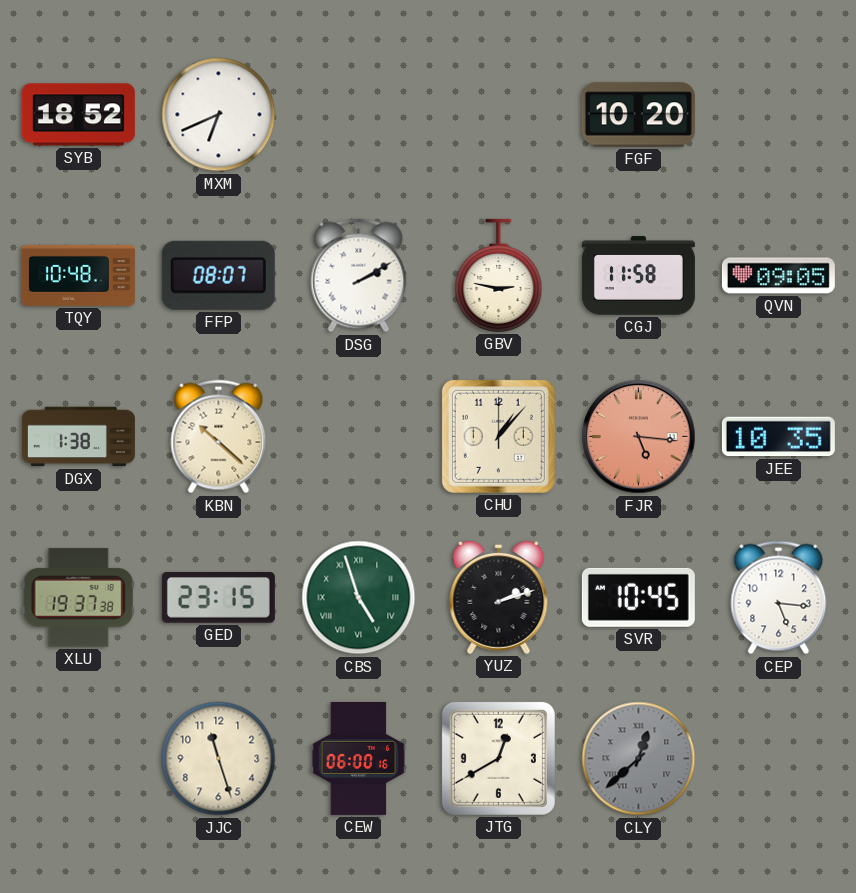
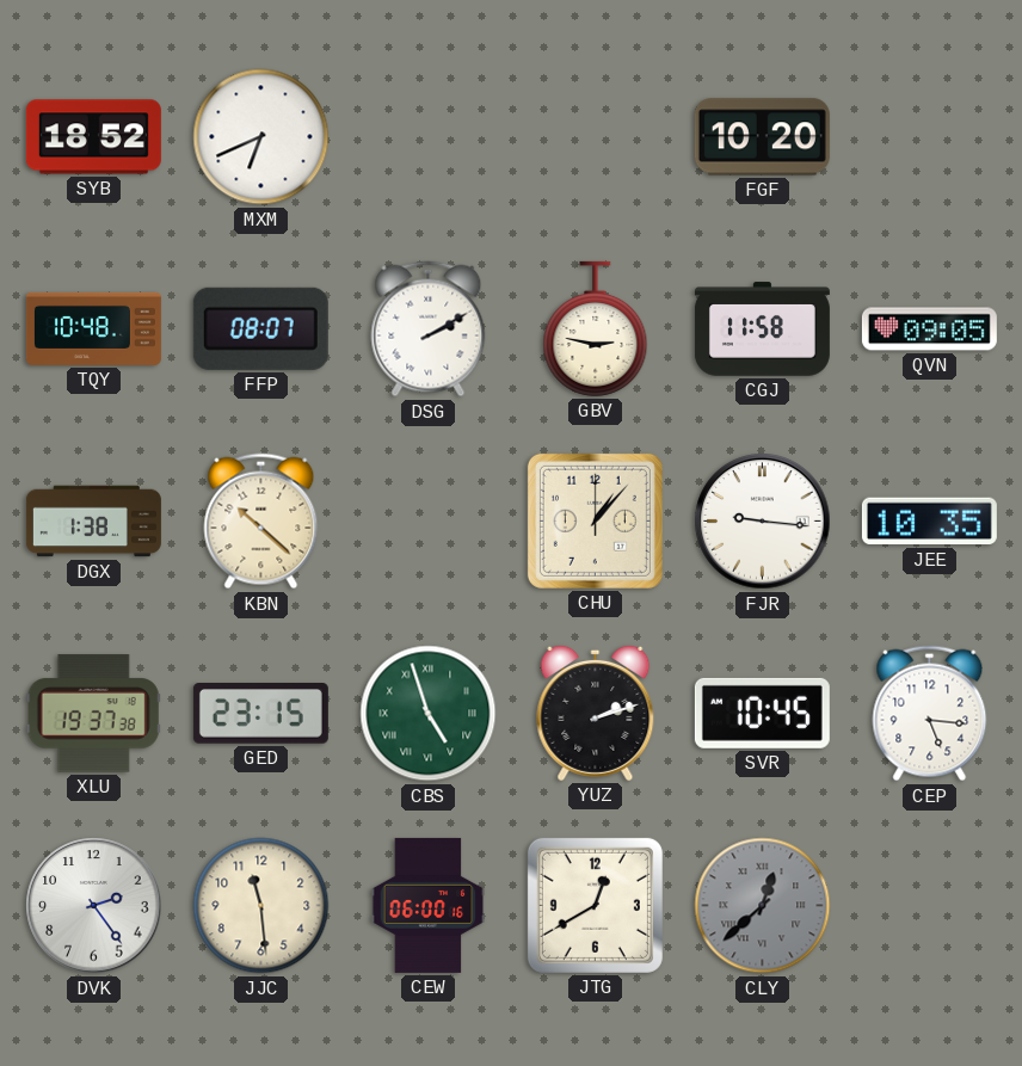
FJR: 5:16 -> 9:16
FJR dial: salmon -> white
DVK: none -> 2:24
JJC: 11:27 -> 11:29
